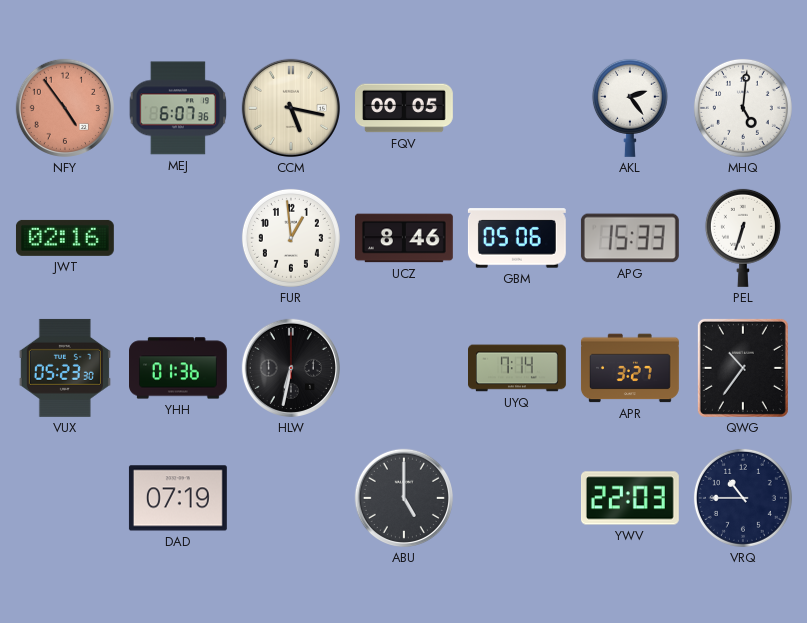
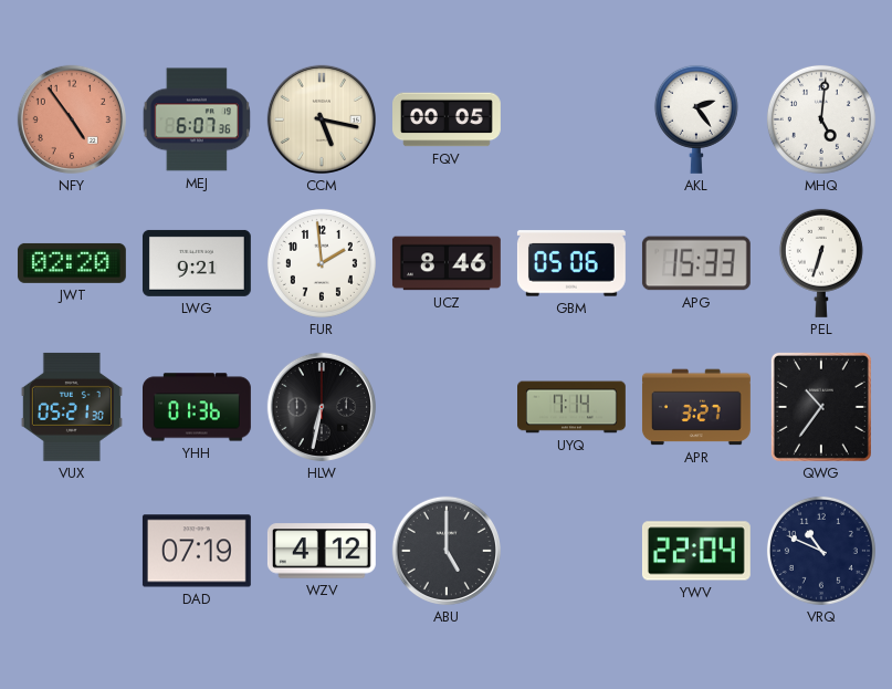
JWT: 02:16 -> 02:20
LWG: none -> 9:21
FUR: 12:59 -> 1:59
VUX: 05:23 -> 05:21
WZV: none -> 4:12
YWV: 22:03 -> 22:04
VRQ: 10:45 -> 10:49
